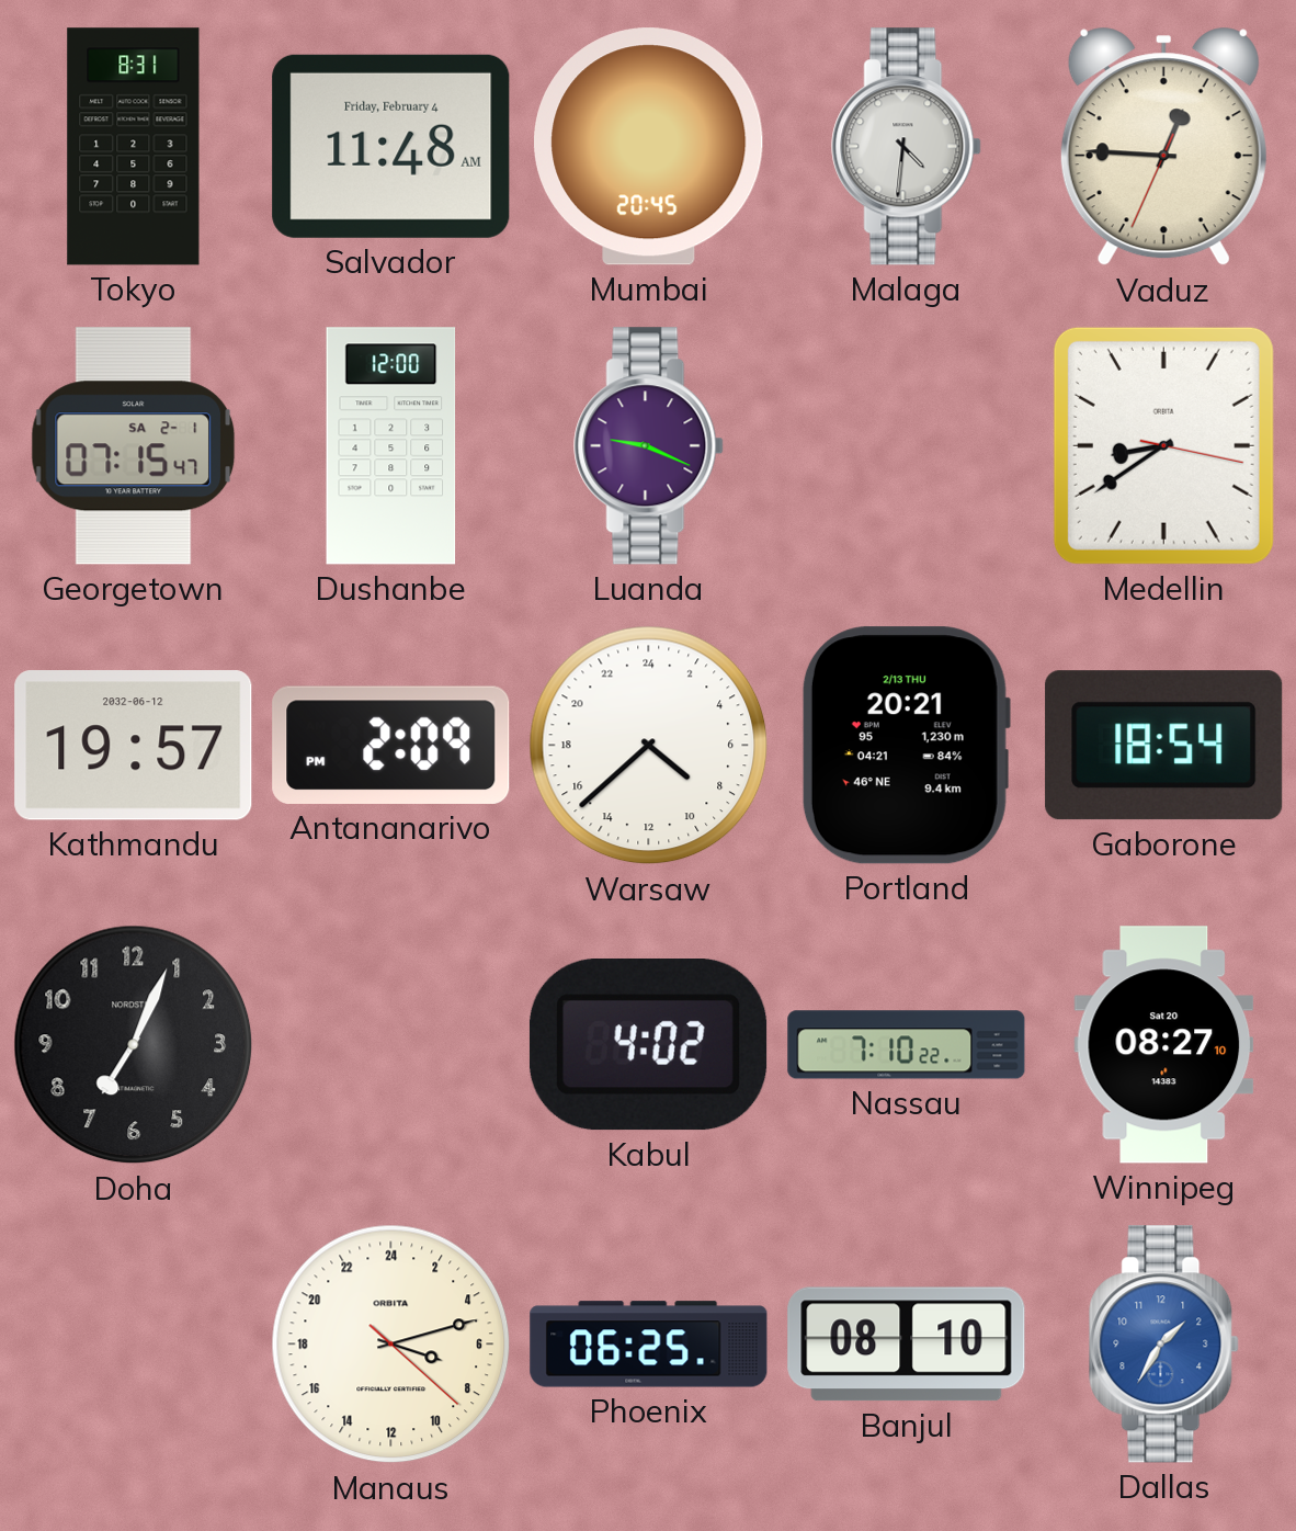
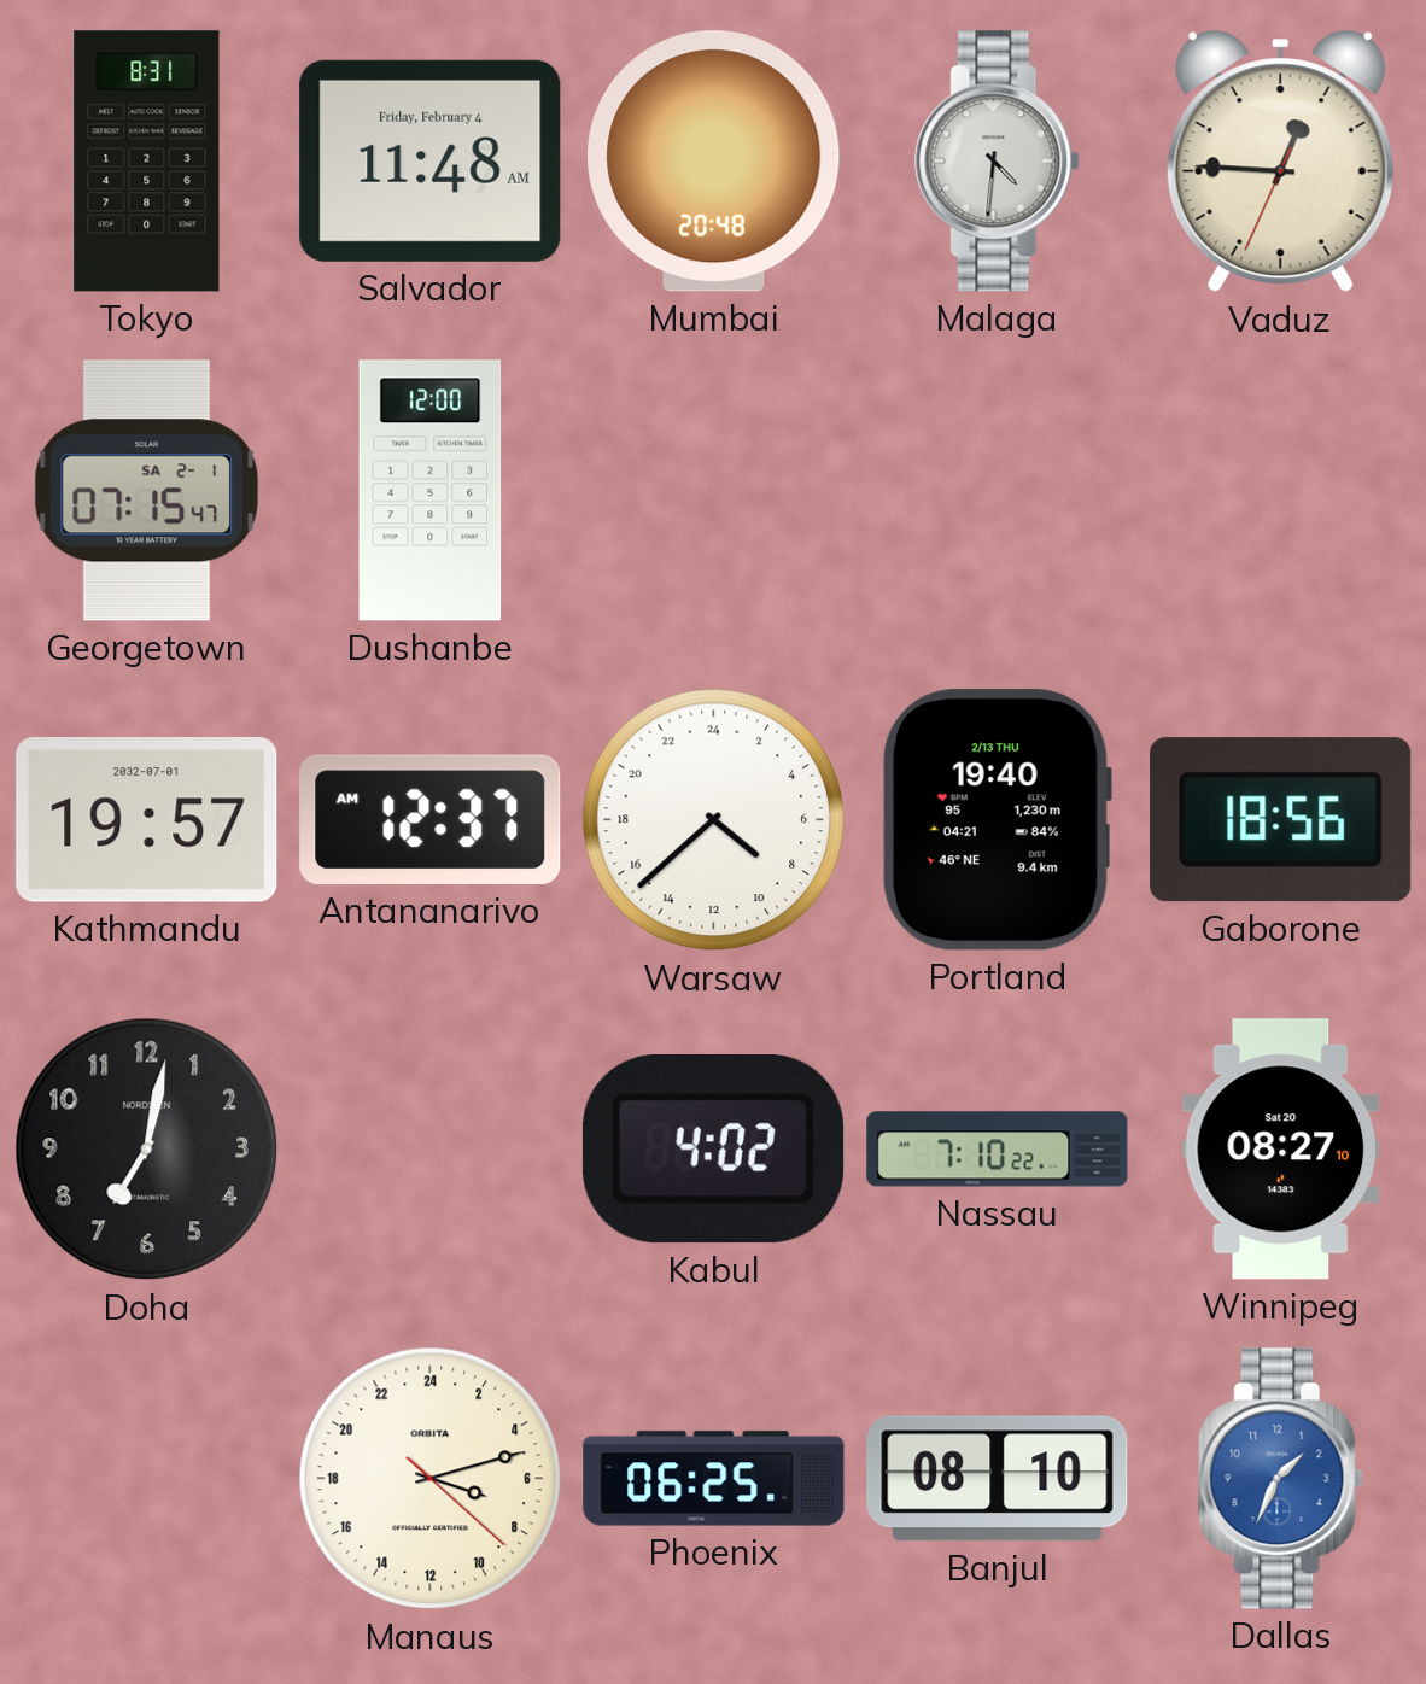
Mumbai: 20:45 -> 20:48
Luanda: 9:19 -> none
Medellin: 8:39 -> none
Kathmandu date: 2032-06-12 -> 2032-07-01
Antananarivo: 2:09 -> 12:37
Portland: 20:21 -> 19:40
Gaborone: 18:54 -> 18:56
Doha: 7:04 -> 7:02
Dallas: 1:35 -> 1:34
